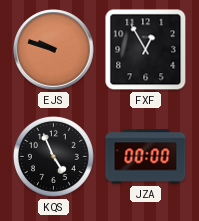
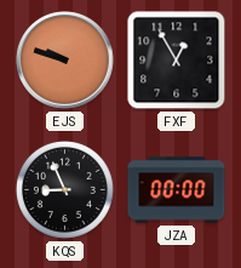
KQS: 4:56 -> 8:56
